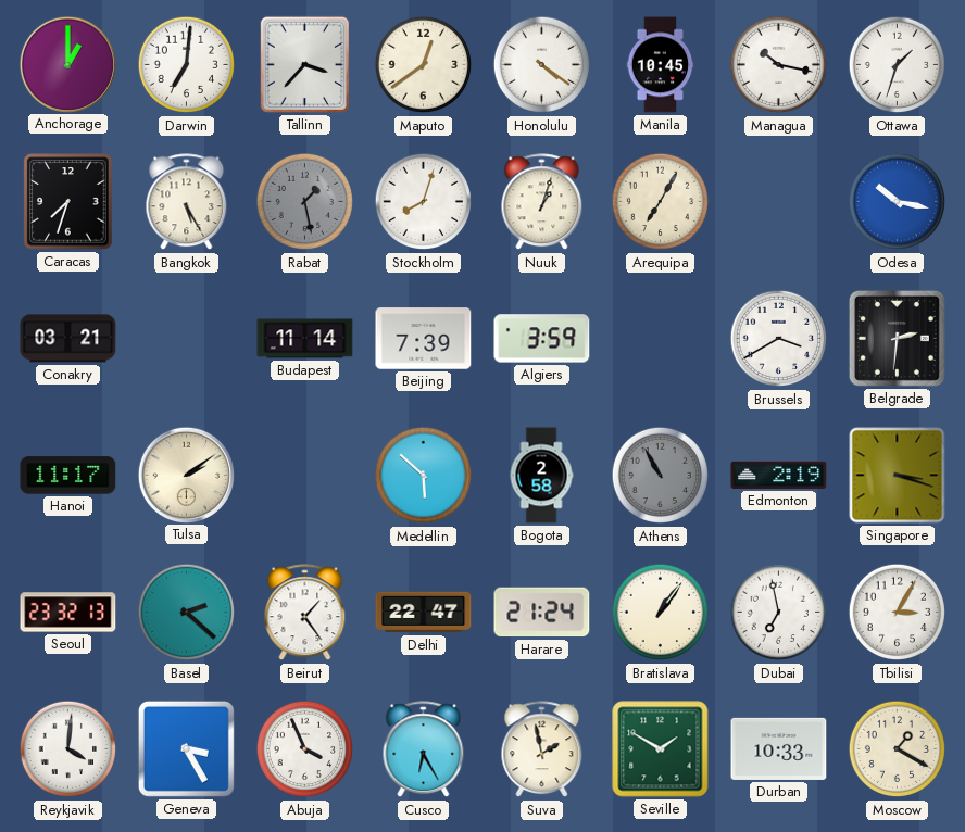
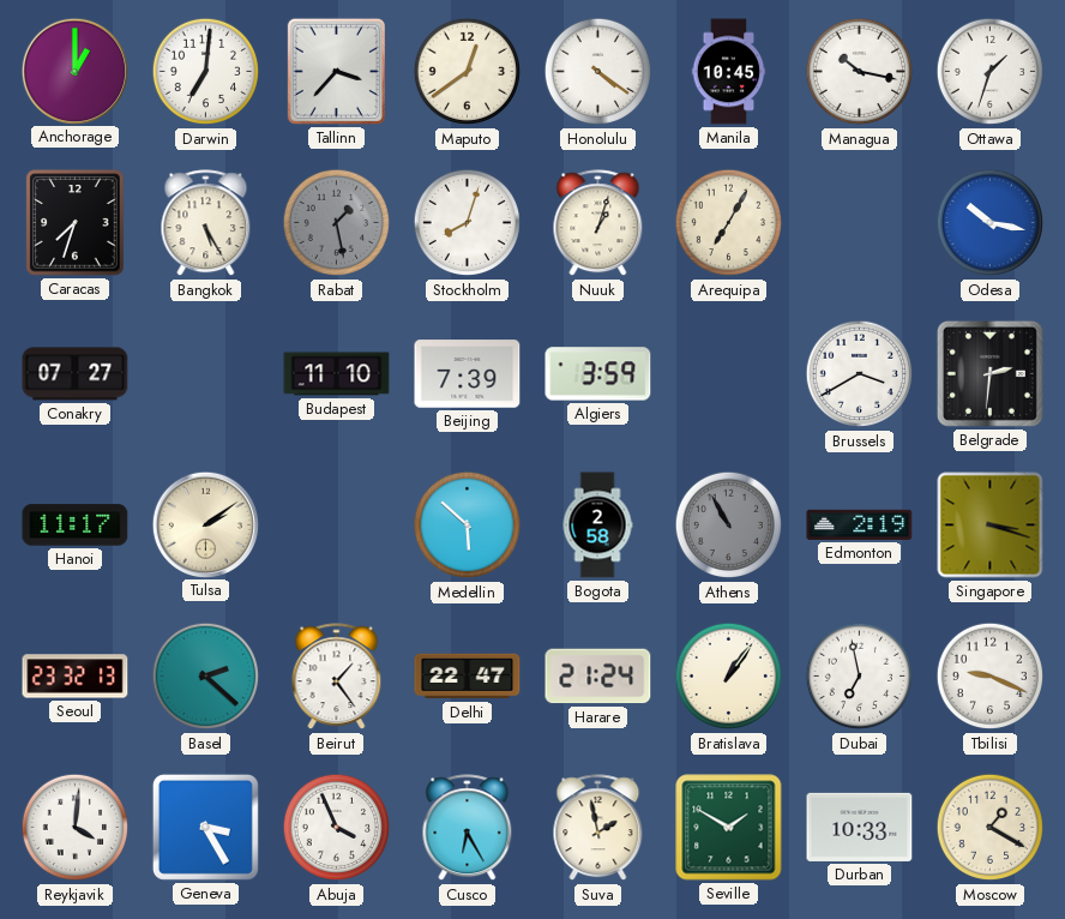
Conakry: 03:21 -> 07:27
Budapest: 11:14 -> 11:10
Tbilisi: 3:05 -> 9:19
